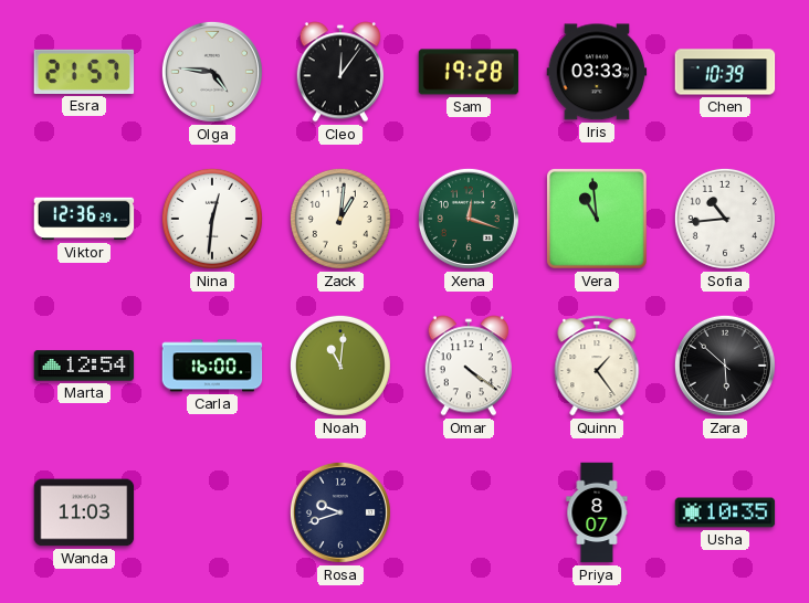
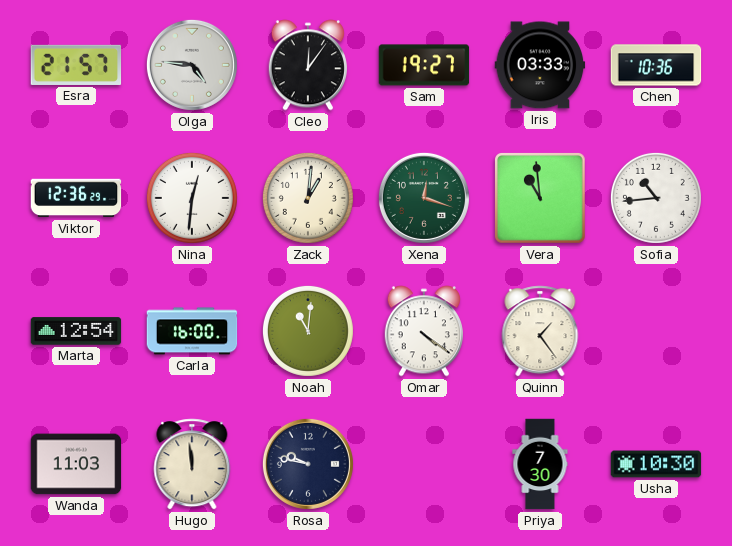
Sam: 19:28 -> 19:27
Chen: 10:39 -> 10:36
Zara: 5:52 -> none
Hugo: none -> 11:59
Rosa: 9:42 -> 9:47
Priya: 8:07 -> 7:30
Usha: 10:35 -> 10:30
